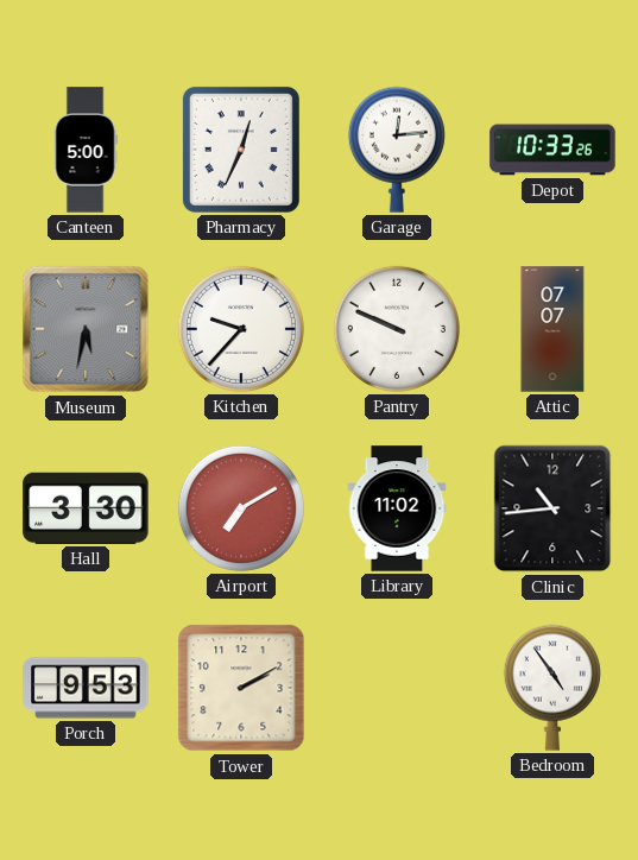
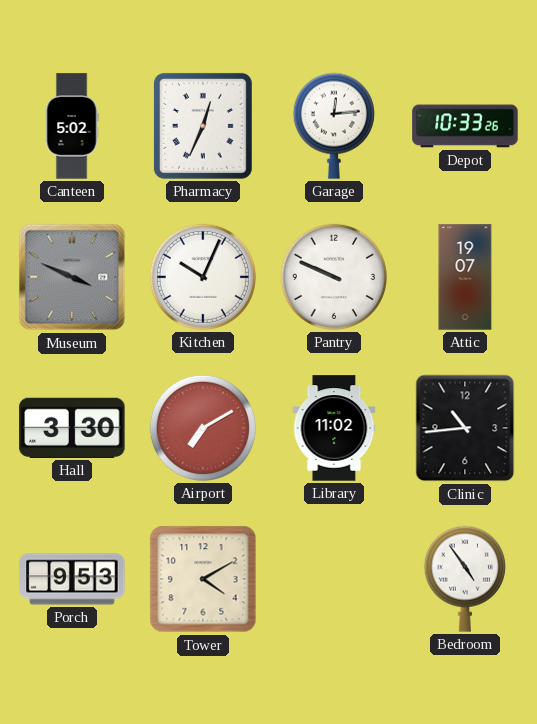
Canteen: 5:00 -> 5:02
Museum: 5:32 -> 3:49
Kitchen: 9:37 -> 10:04
Attic: 07:07 -> 19:07
Tower: 2:10 -> 4:10
